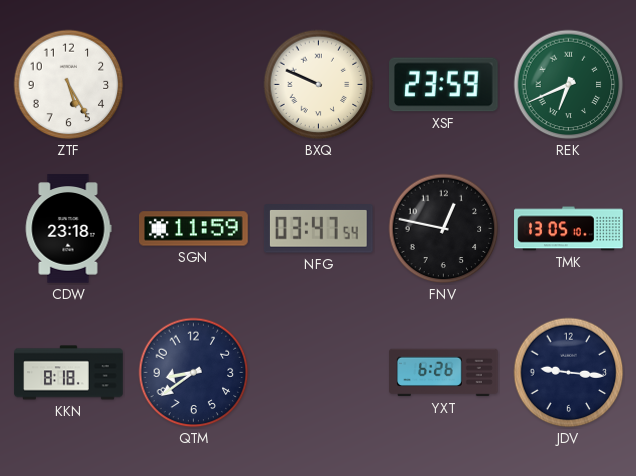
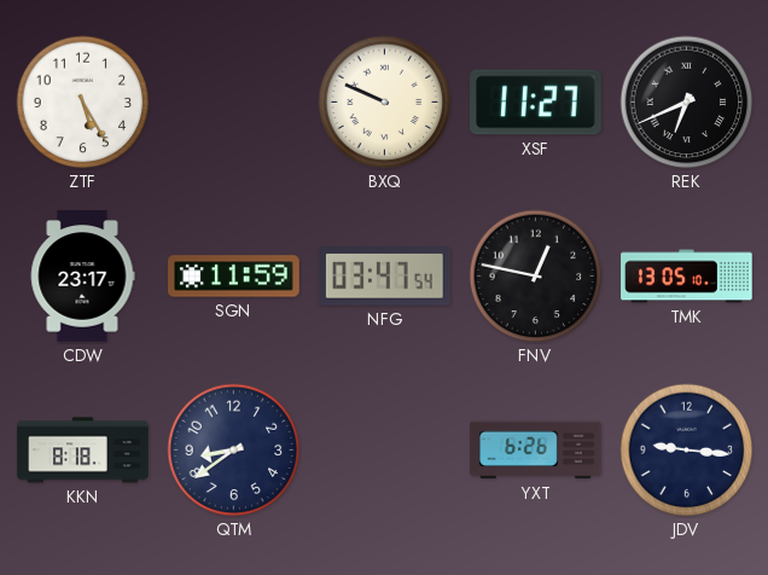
XSF: 23:59 -> 11:27
REK dial: green -> black
CDW: 23:18 -> 23:17
